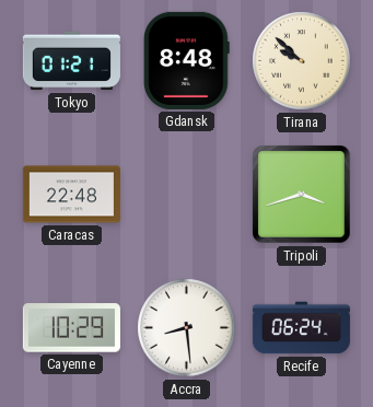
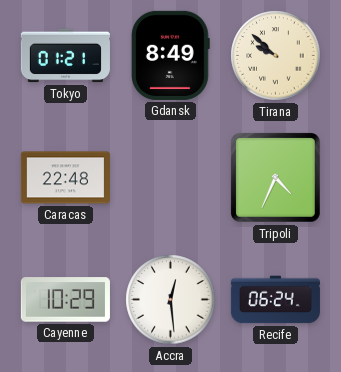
Gdansk: 8:48 -> 8:49
Tripoli: 3:42 -> 4:34
Accra: 8:29 -> 12:29
